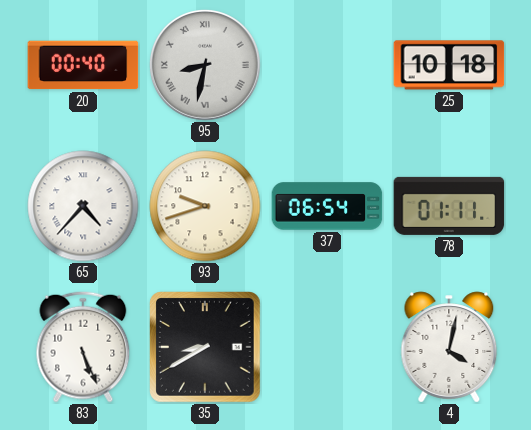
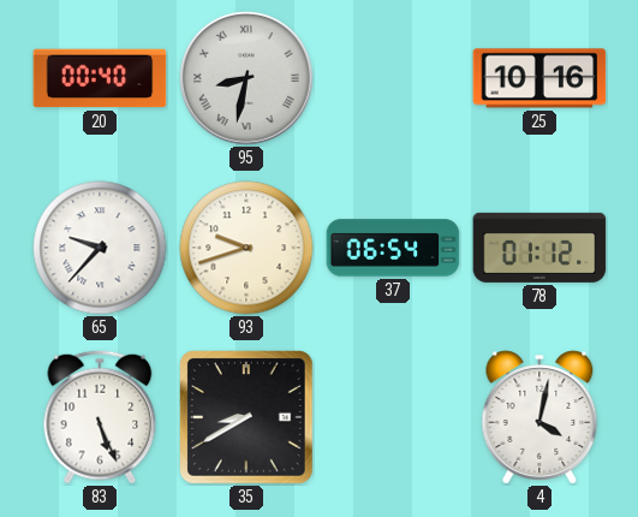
25: 10:18 -> 10:16
65: 4:37 -> 9:37
78: 01:11 -> 01:12
